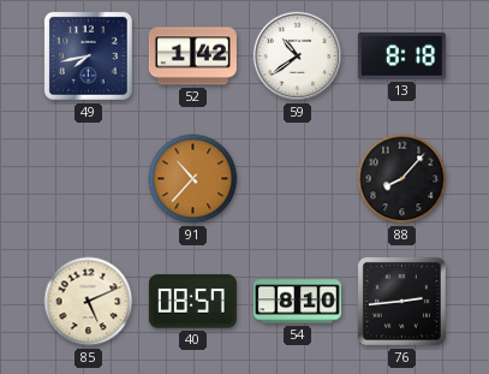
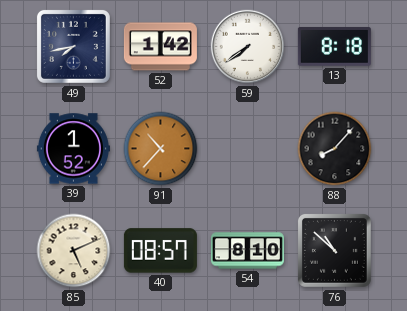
59: 10:39 -> 7:39
39: none -> 1:52
76: 2:44 -> 10:52
